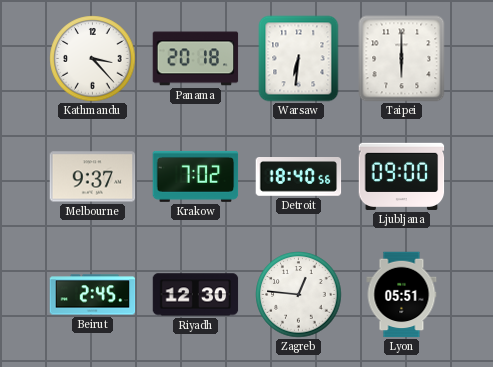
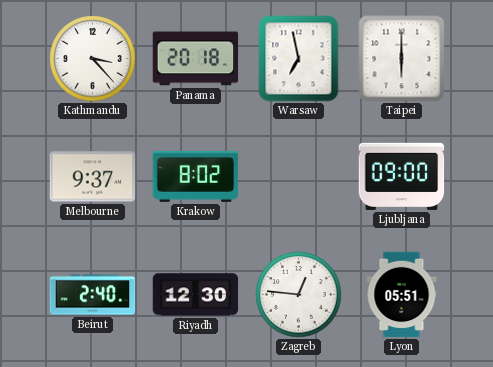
Warsaw: 6:31 -> 6:58
Krakow: 7:02 -> 8:02
Detroit: 18:40 -> none
Beirut: 2:45 -> 2:40
